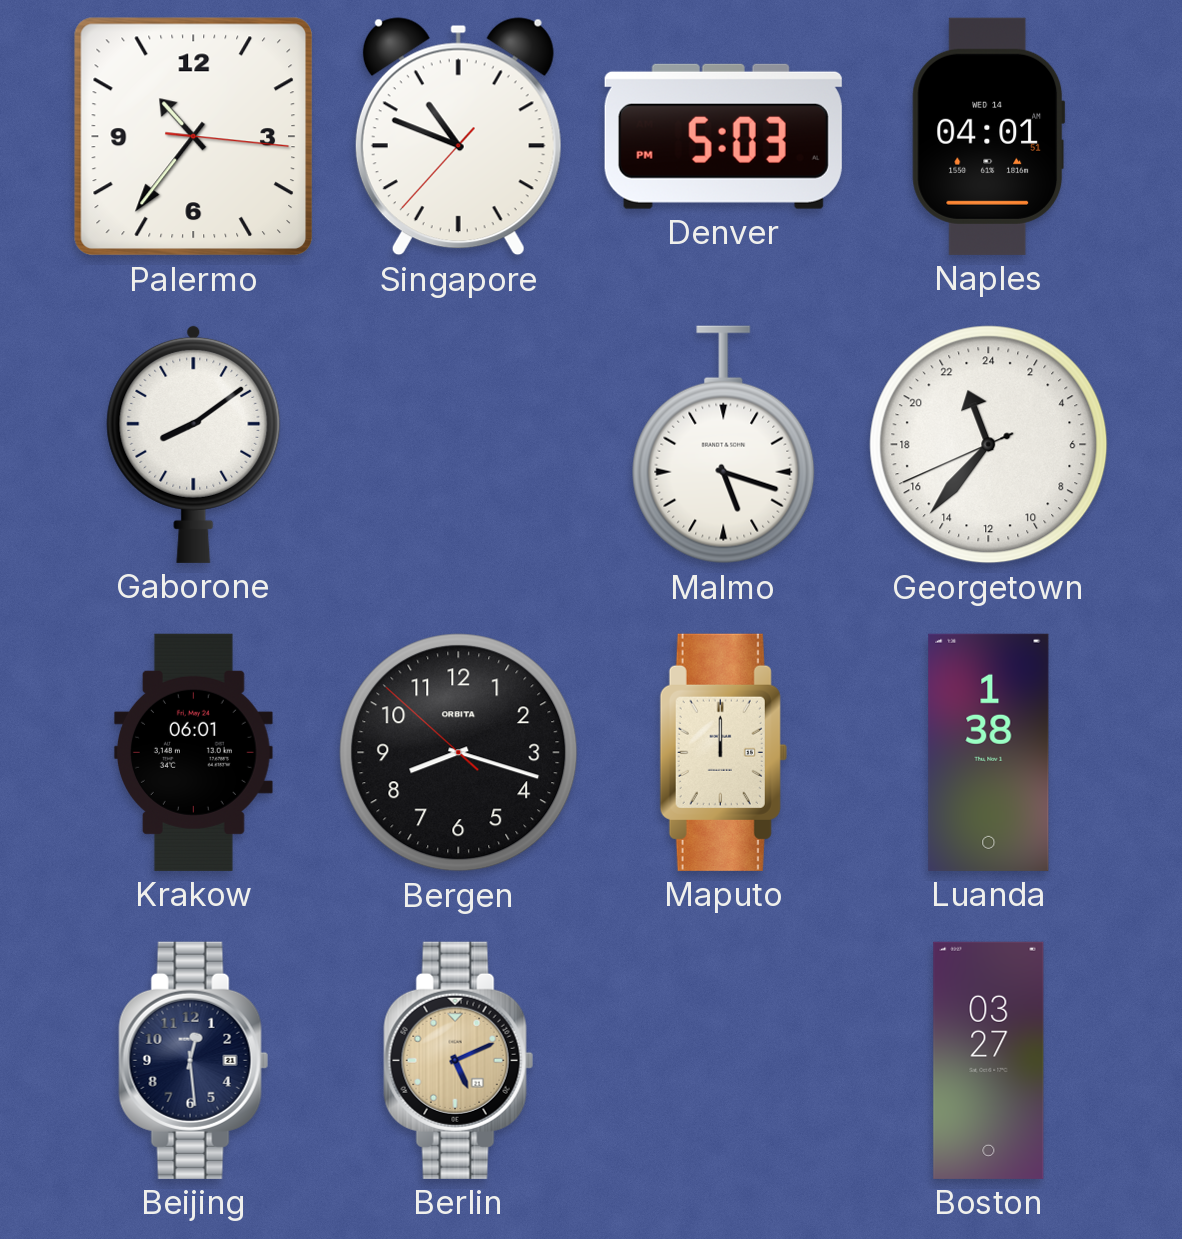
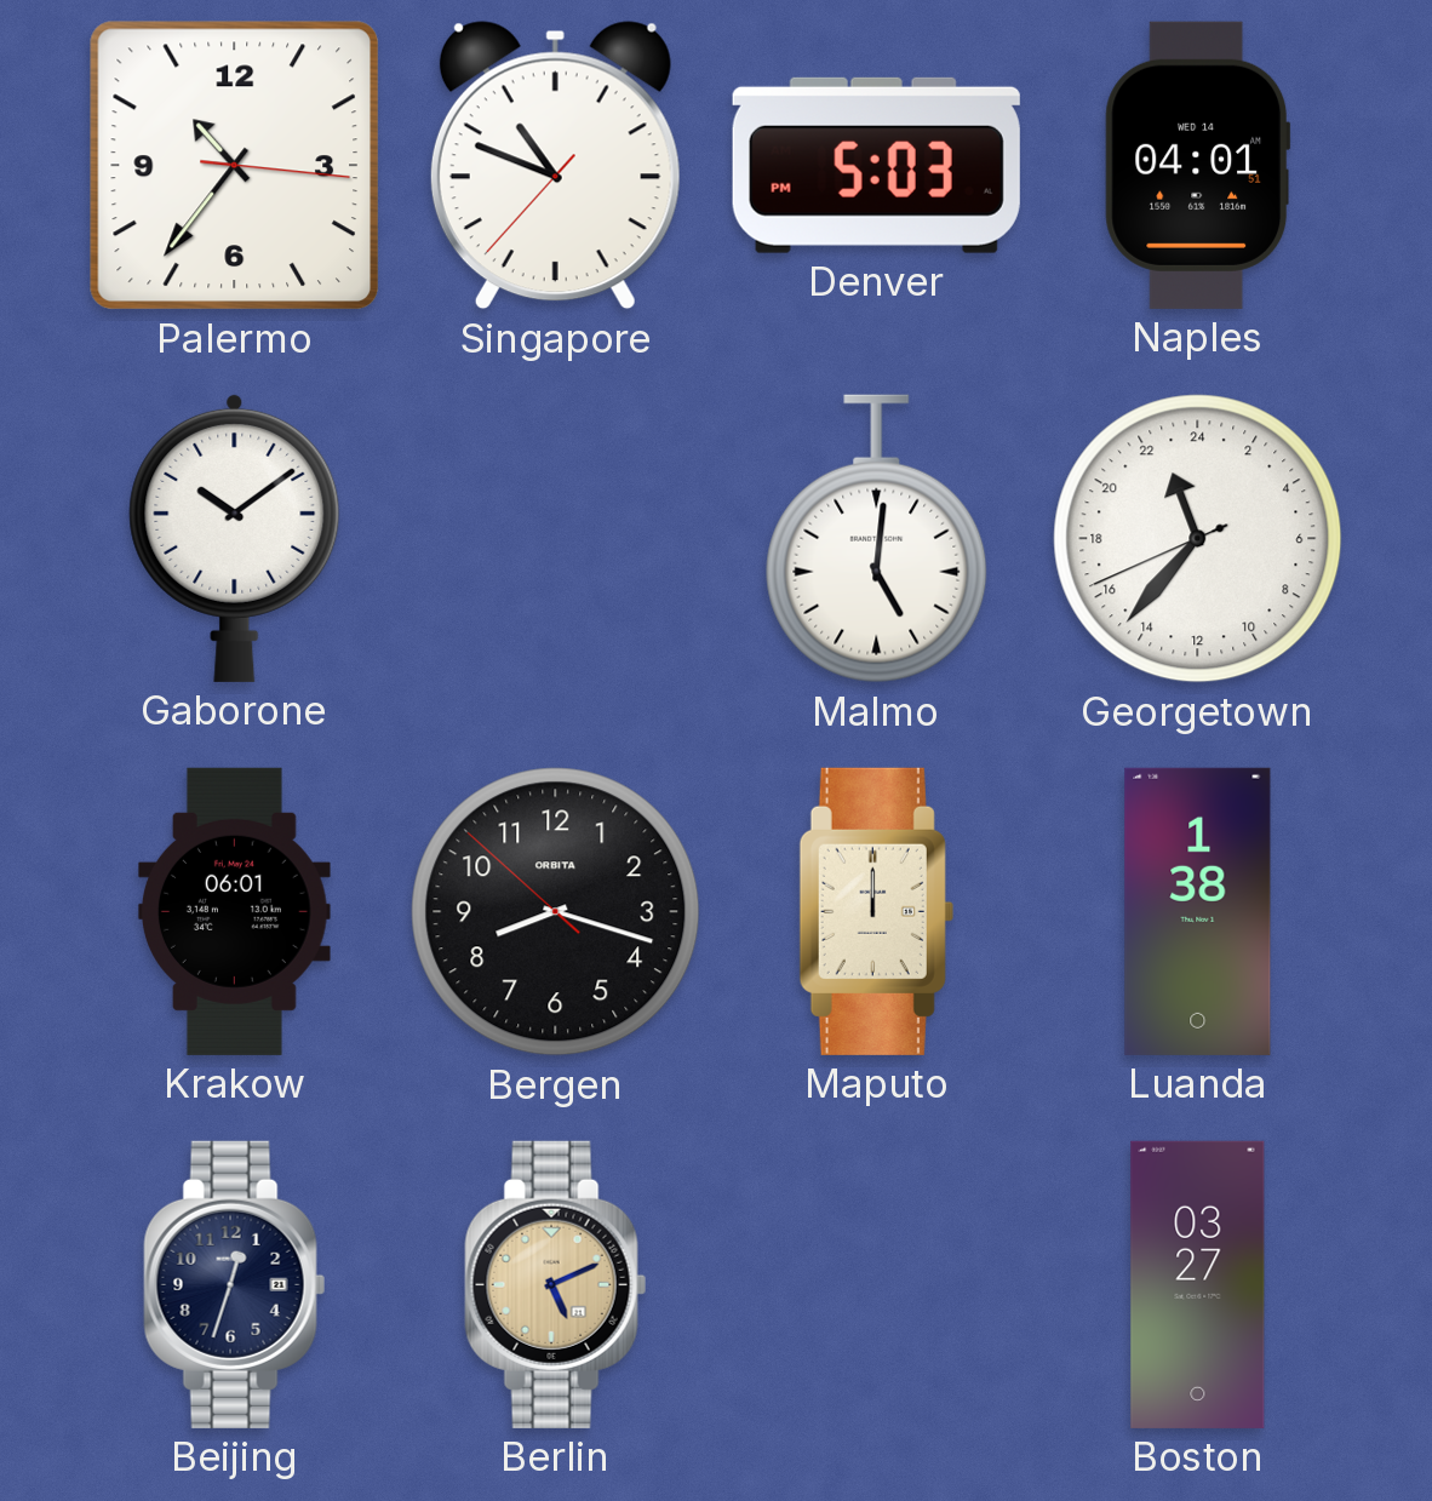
Gaborone: 8:09 -> 10:09
Malmo: 5:18 -> 5:01
Beijing: 12:29 -> 12:33
